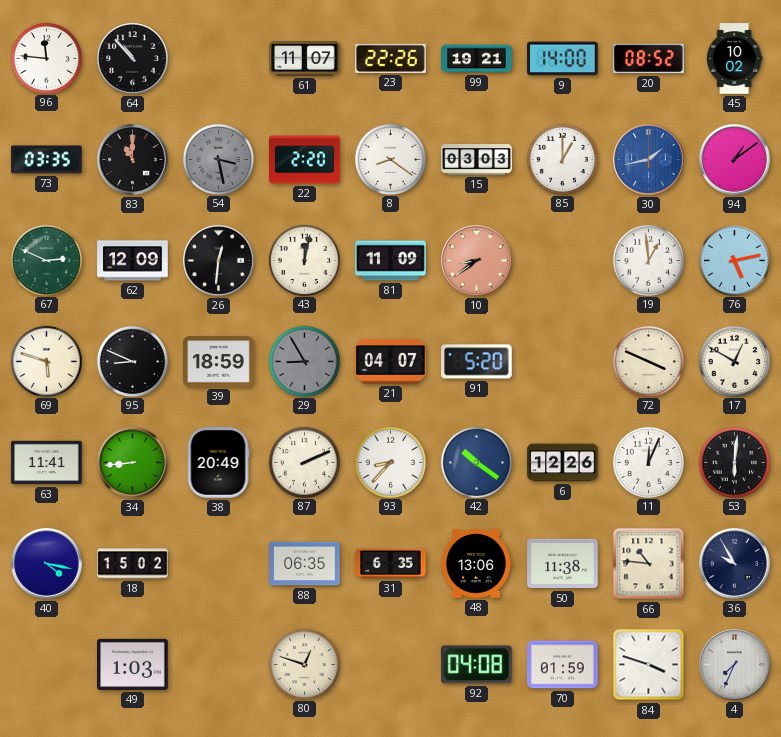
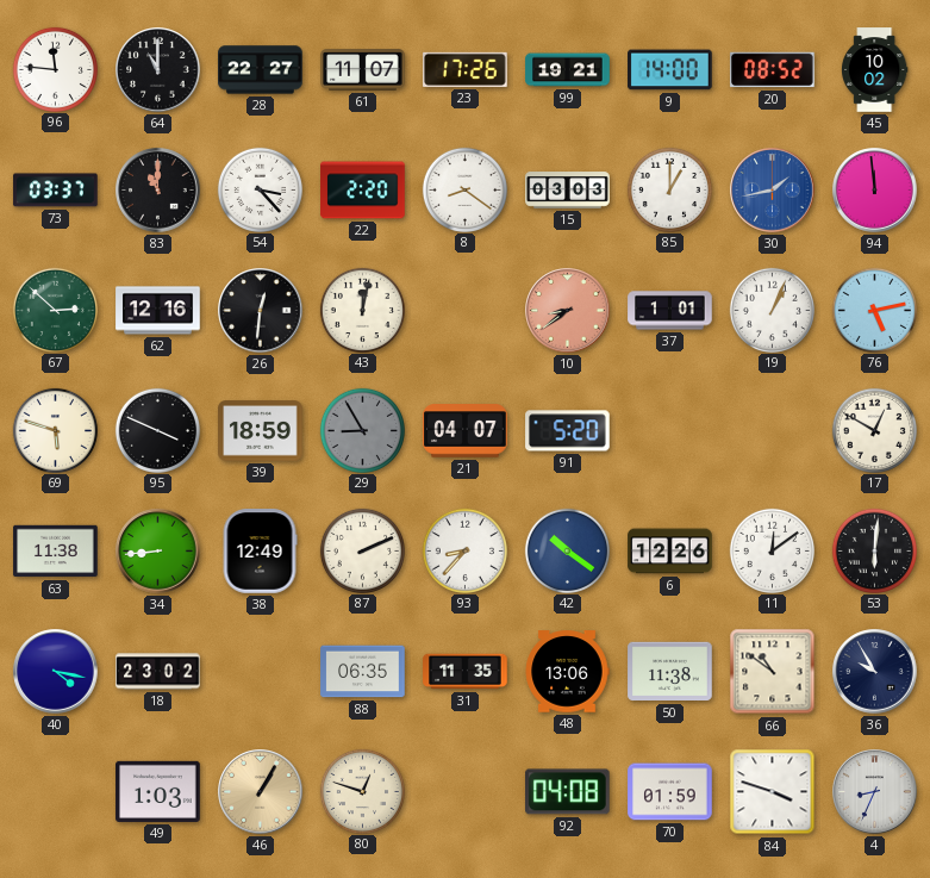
64: 10:53 -> 11:00
28: none -> 22:27
23: 22:26 -> 17:26
73: 03:35 -> 03:37
54: 3:28 -> 3:23
54 dial: grey -> white
94: 1:09 -> 11:59
67: 2:49 -> 2:52
62: 12:09 -> 12:16
81: 11:09 -> none
37: none -> 1:01
19: 12:59 -> 1:04
95: 8:49 -> 3:49
72: 3:49 -> none
63: 11:41 -> 11:38
38: 20:49 -> 12:49
11: 12:04 -> 12:09
18: 15:02 -> 23:02
31: 6:35 -> 11:35
66: 10:46 -> 10:51
46: none -> 1:05
4: 7:34 -> 8:34
